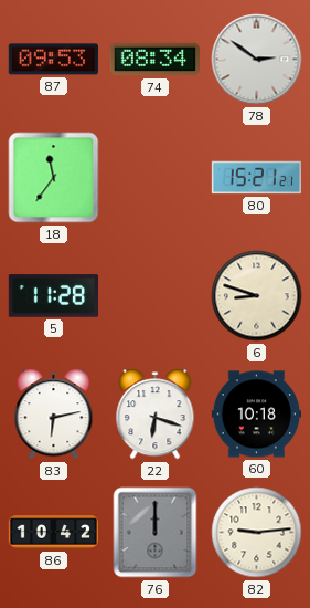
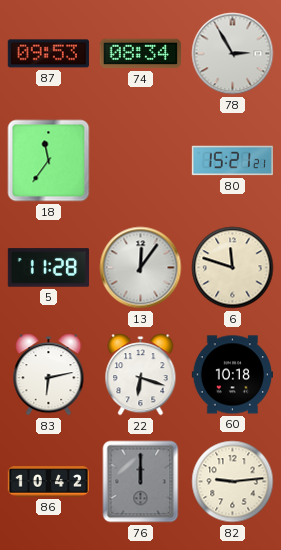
78: 2:51 -> 2:55
13: none -> 12:06
6: 8:48 -> 11:48
